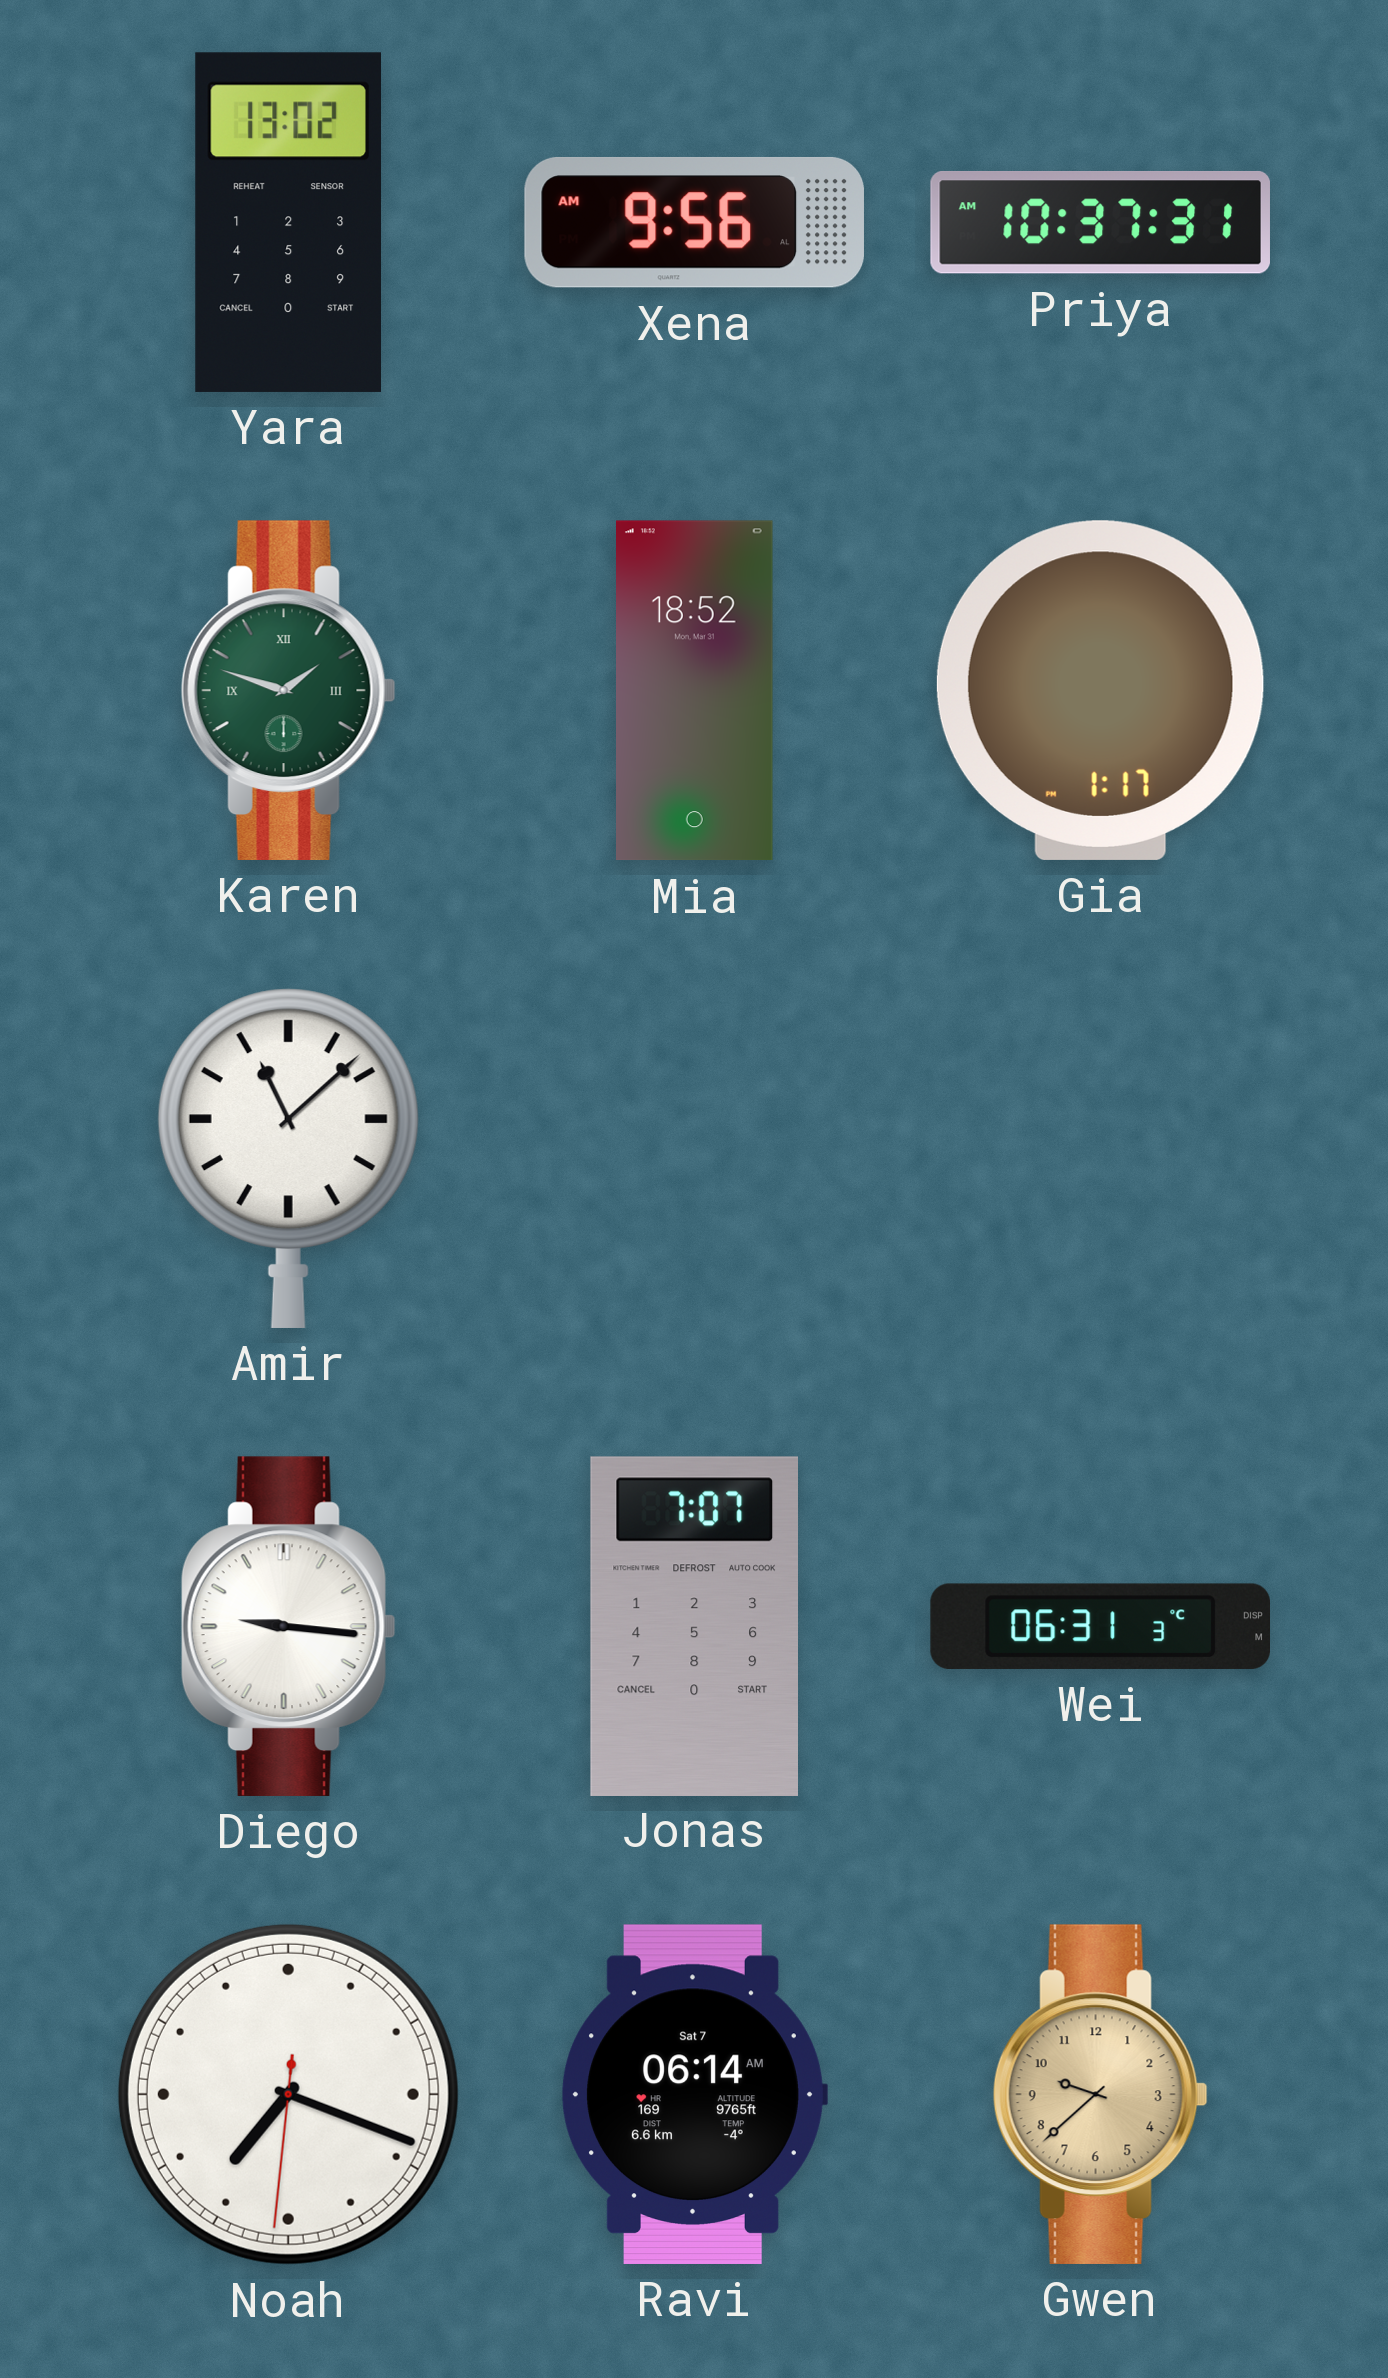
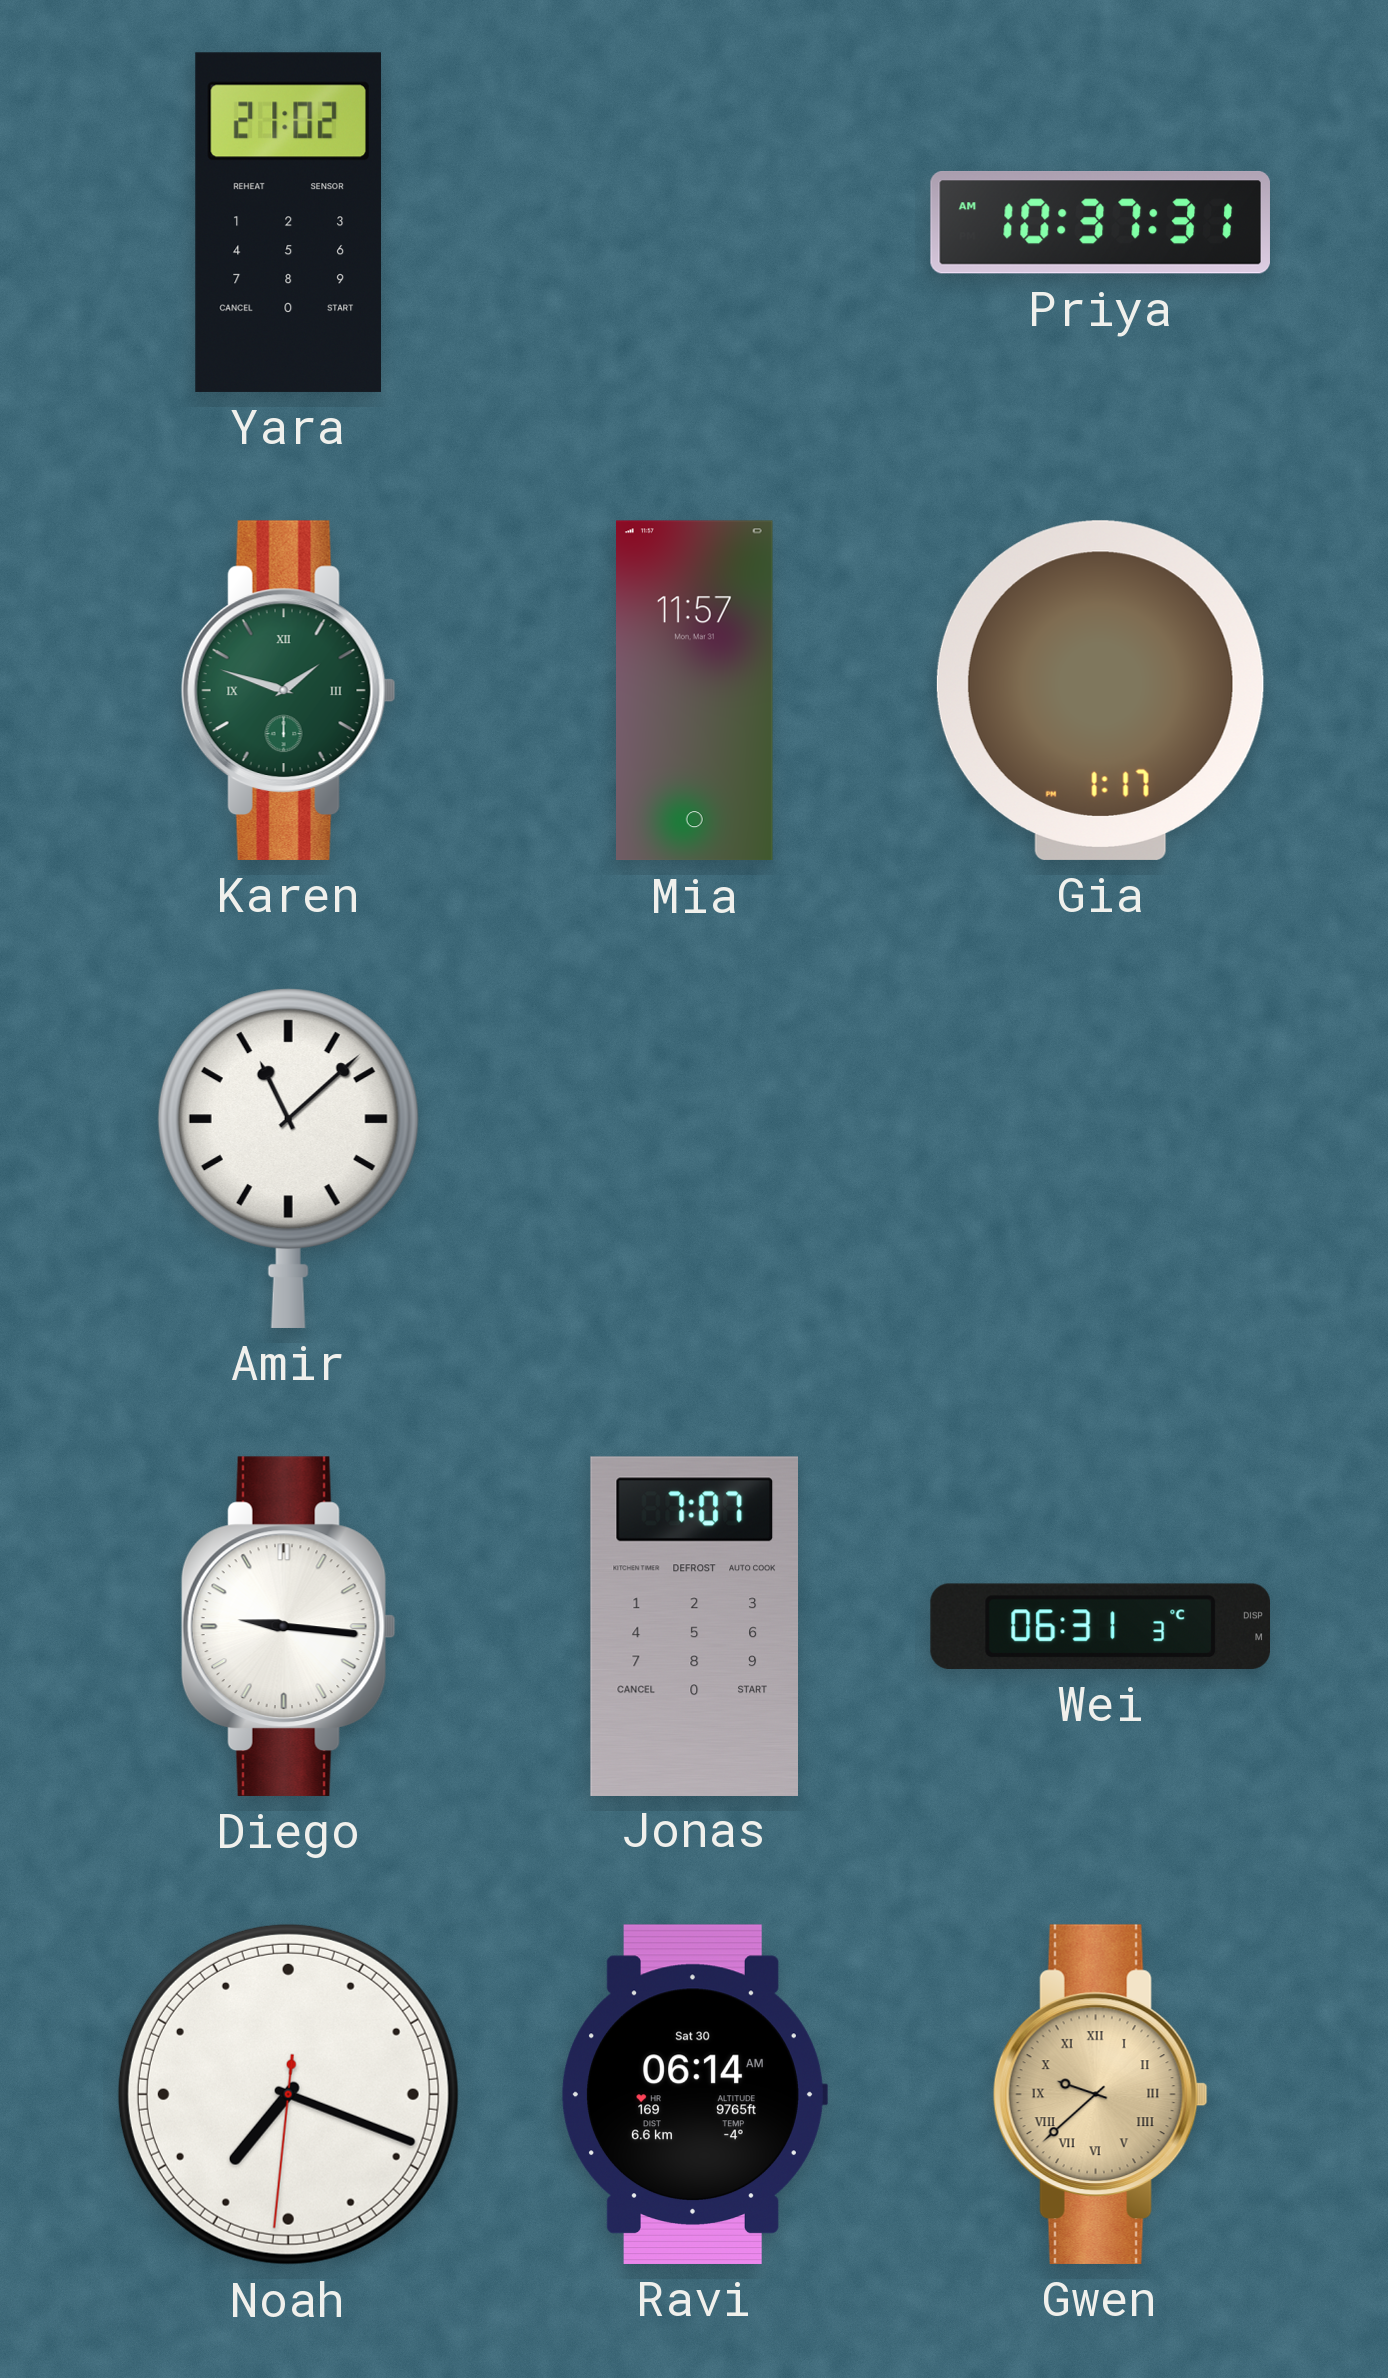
Yara: 13:02 -> 21:02
Xena: 9:56 -> none
Mia: 18:52 -> 11:57
Ravi date: Sat 7 -> Sat 30
Gwen numerals: Arabic -> Roman
